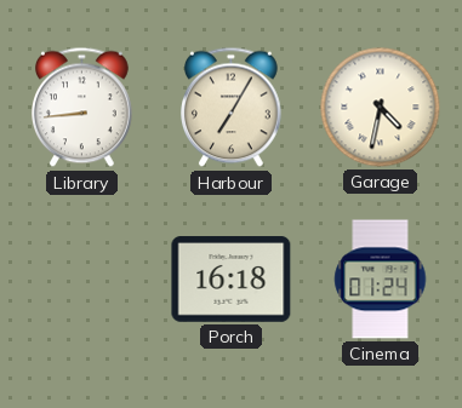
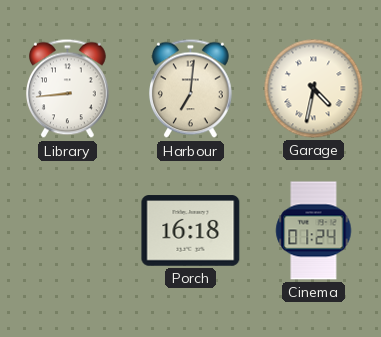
Harbour: 7:05 -> 7:01
